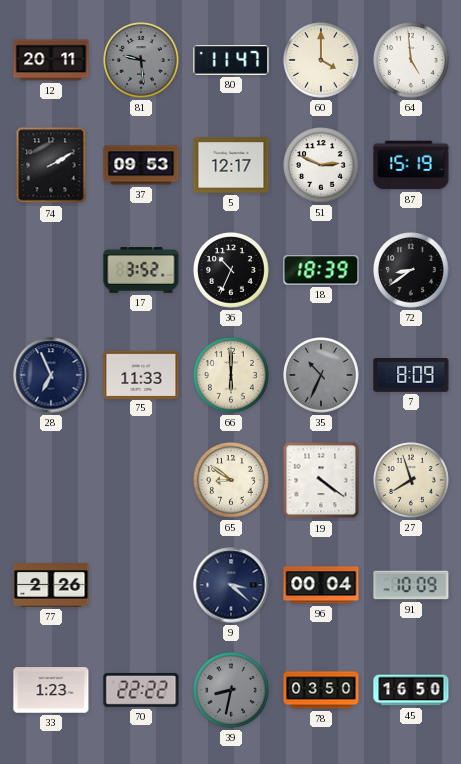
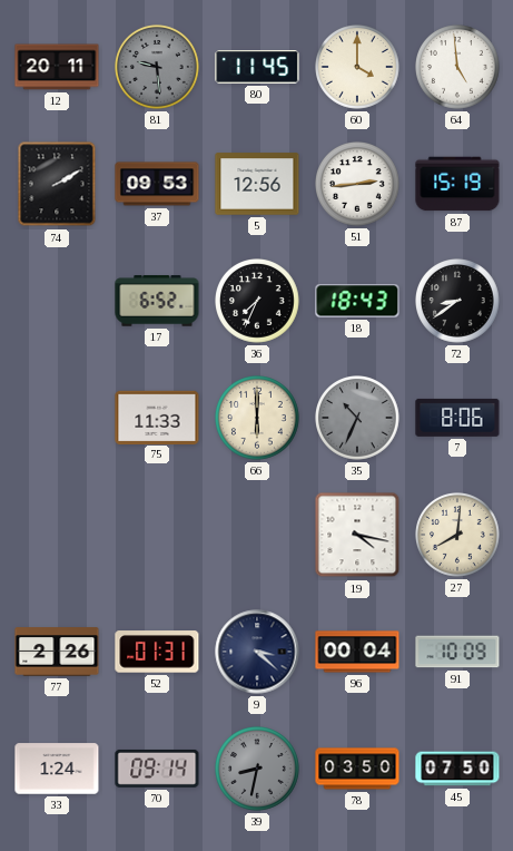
80: 11:47 -> 11:45
5: 12:17 -> 12:56
51: 2:49 -> 2:44
17: 3:52 -> 6:52
36: 10:34 -> 7:34
18: 18:39 -> 18:43
28: 6:56 -> none
7: 8:09 -> 8:06
65: 8:51 -> none
19: 4:21 -> 4:17
27: 7:57 -> 8:01
52: none -> 01:31
33: 1:23 -> 1:24
70: 22:22 -> 09:14
45: 16:50 -> 07:50
